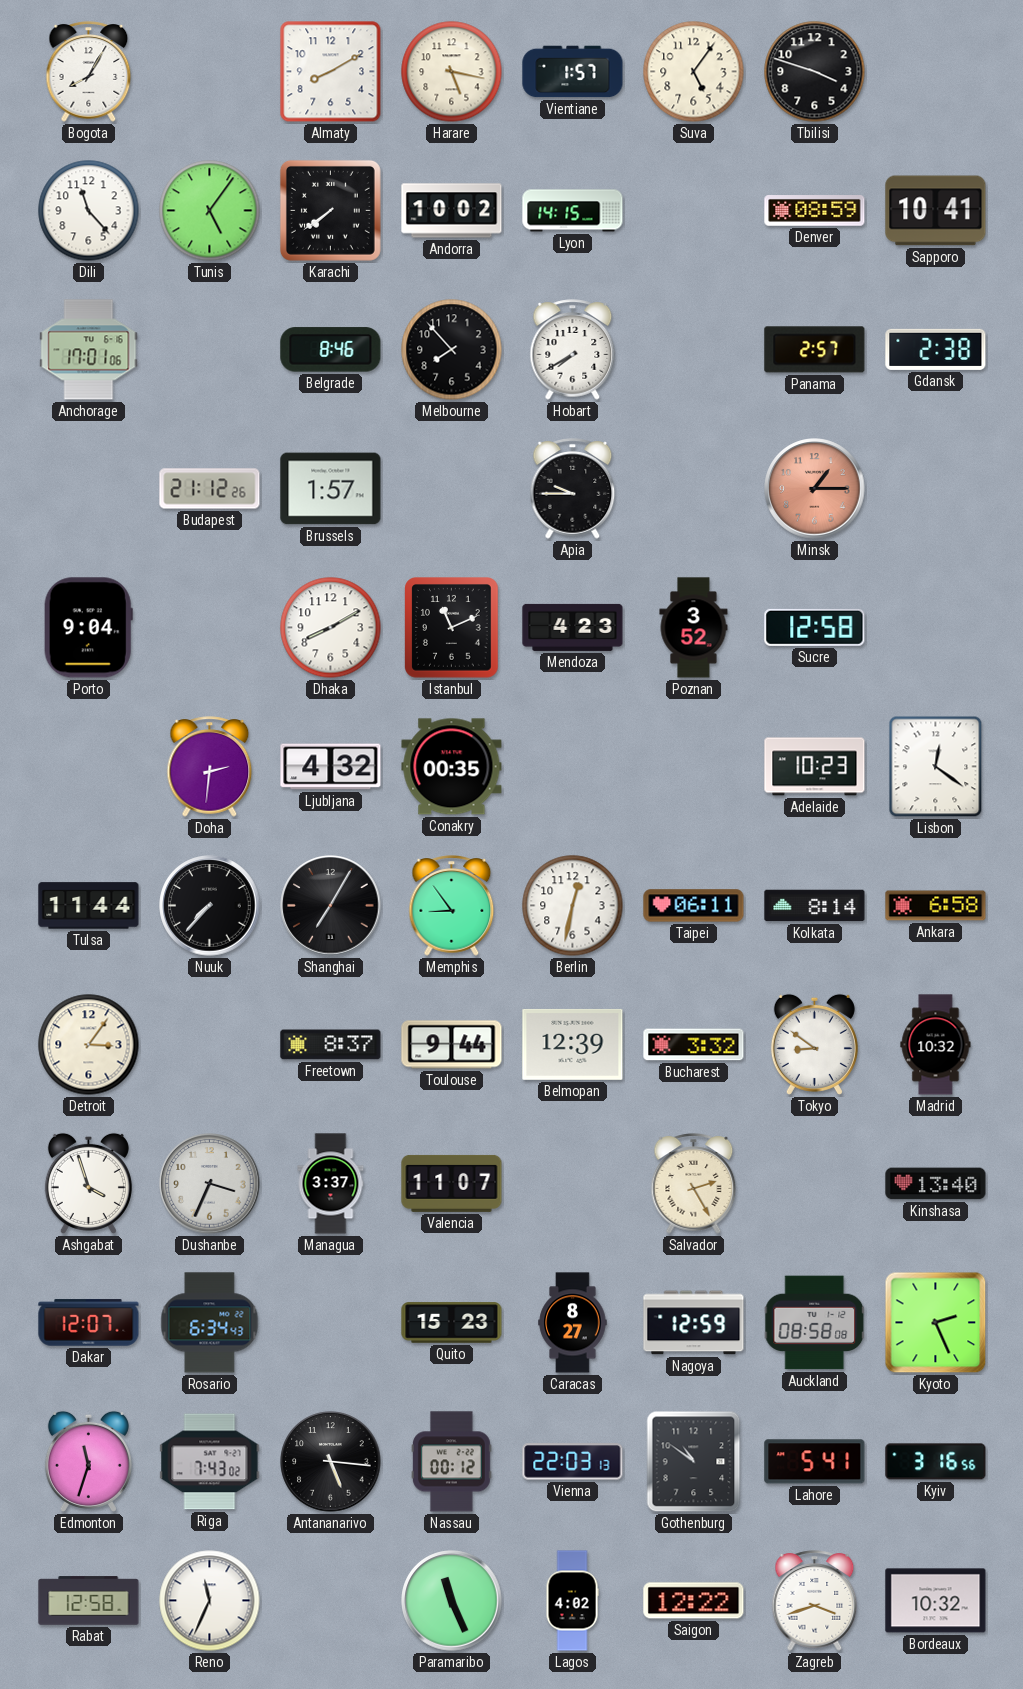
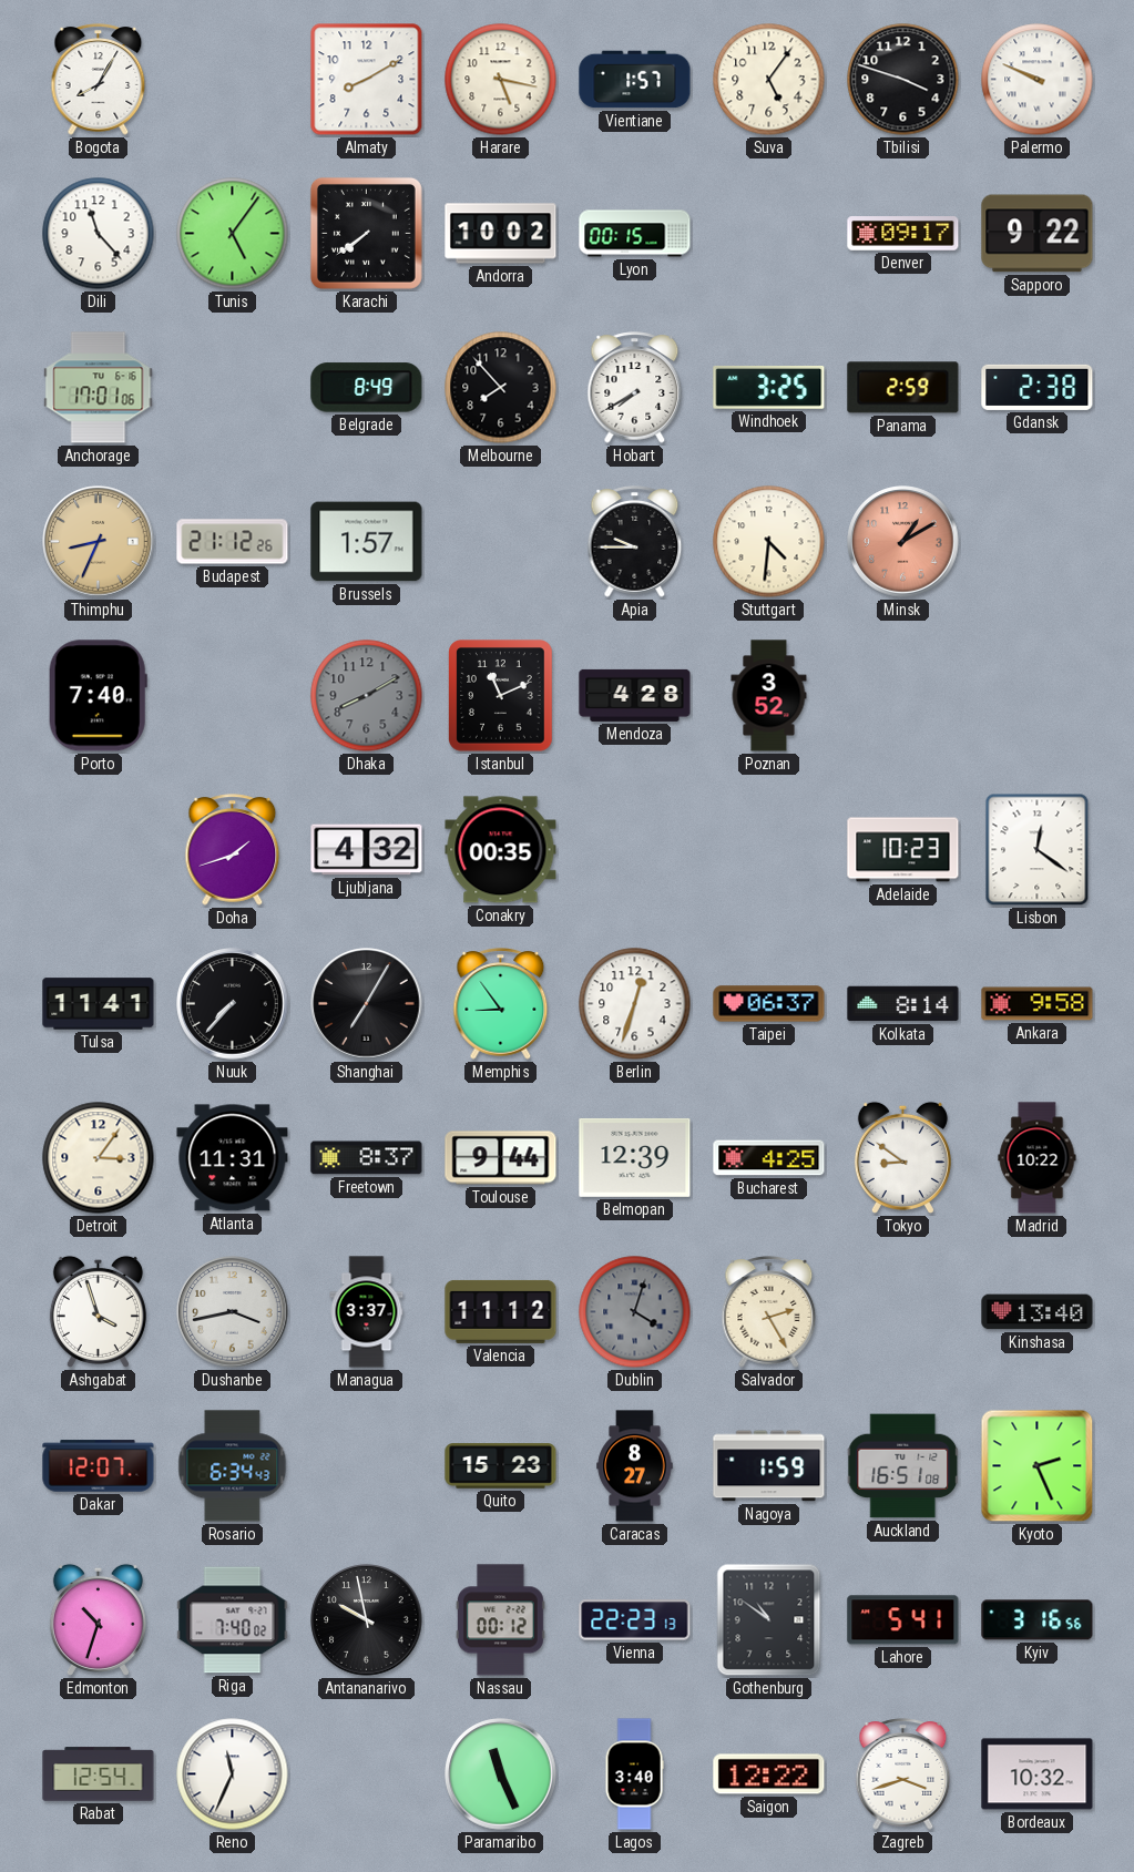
Palermo: none -> 9:49
Lyon: 14:15 -> 00:15
Denver: 08:59 -> 09:17
Sapporo: 10:41 -> 9:22
Belgrade: 8:46 -> 8:49
Windhoek: none -> 3:25
Panama: 2:57 -> 2:59
Thimphu: none -> 8:34
Stuttgart: none -> 4:31
Minsk: 1:15 -> 1:10
Porto: 9:04 -> 7:40
Dhaka dial: white -> grey
Mendoza: 4:23 -> 4:28
Sucre: 12:58 -> none
Doha: 2:31 -> 1:42
Tulsa: 11:44 -> 11:41
Berlin: 12:32 -> 12:33
Taipei: 06:11 -> 06:37
Ankara: 6:58 -> 9:58
Atlanta: none -> 11:31
Bucharest: 3:32 -> 4:25
Madrid: 10:32 -> 10:22
Dushanbe: 3:34 -> 3:43
Valencia: 11:07 -> 11:12
Dublin: none -> 4:03
Nagoya: 12:59 -> 1:59
Auckland: 08:58 -> 16:51
Edmonton: 11:33 -> 10:33
Riga: 7:43 -> 7:40
Antananarivo: 5:16 -> 9:58
Vienna: 22:03 -> 22:23
Rabat: 12:58 -> 12:54
Lagos: 4:02 -> 3:40
